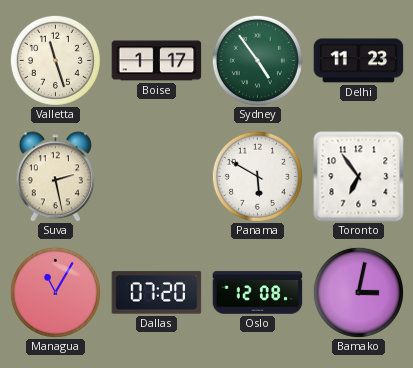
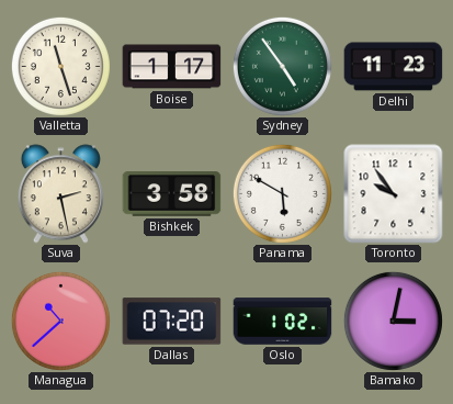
Bishkek: none -> 3:58
Toronto: 6:54 -> 9:54
Managua: 11:05 -> 10:38
Oslo: 12:08 -> 1:02
